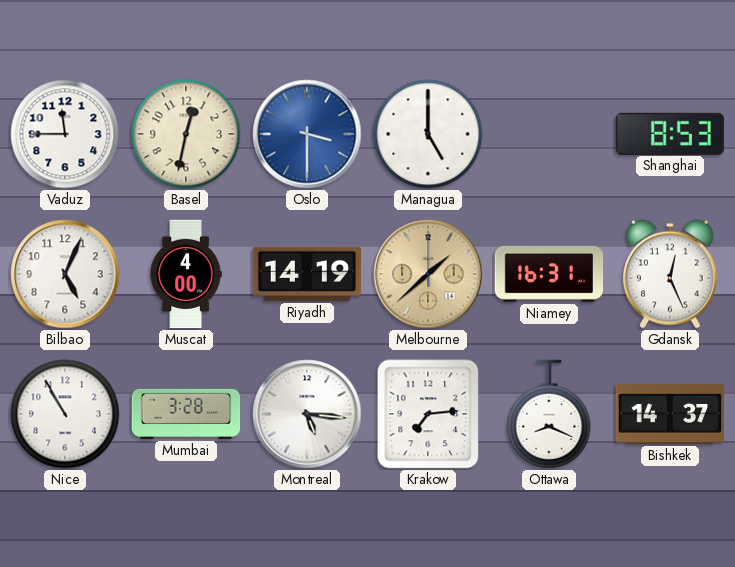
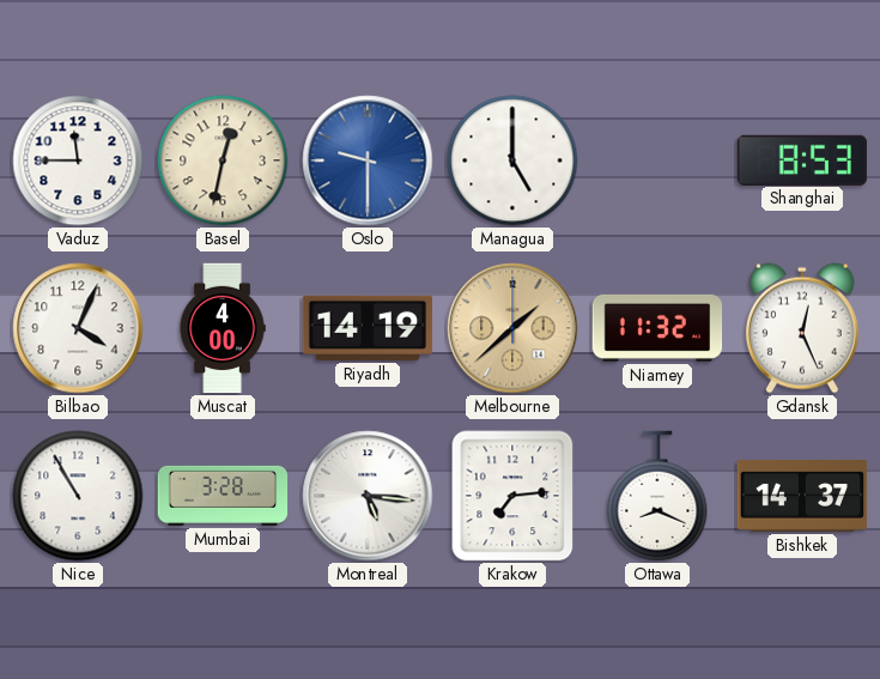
Oslo: 3:30 -> 9:30
Bilbao: 5:04 -> 4:04
Niamey: 16:31 -> 11:32
